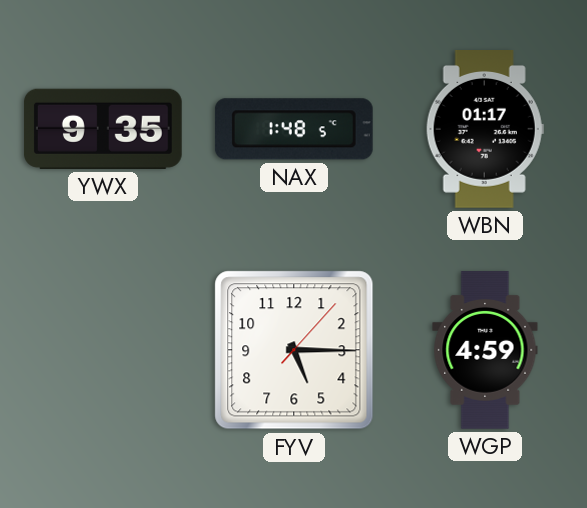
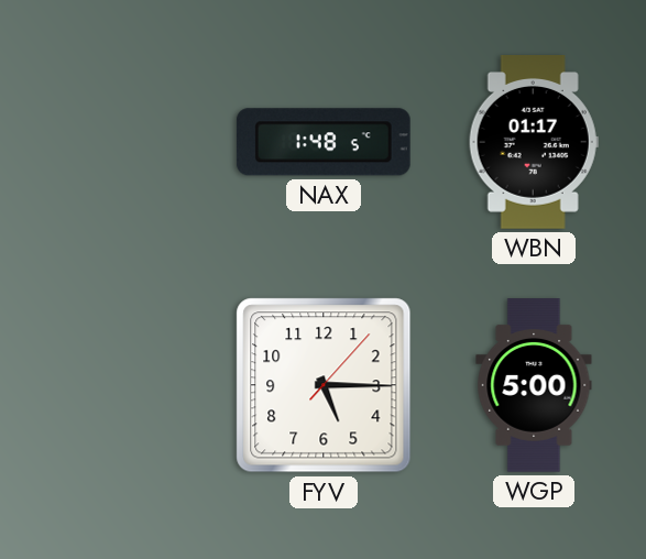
YWX: 9:35 -> none
WGP: 4:59 -> 5:00
